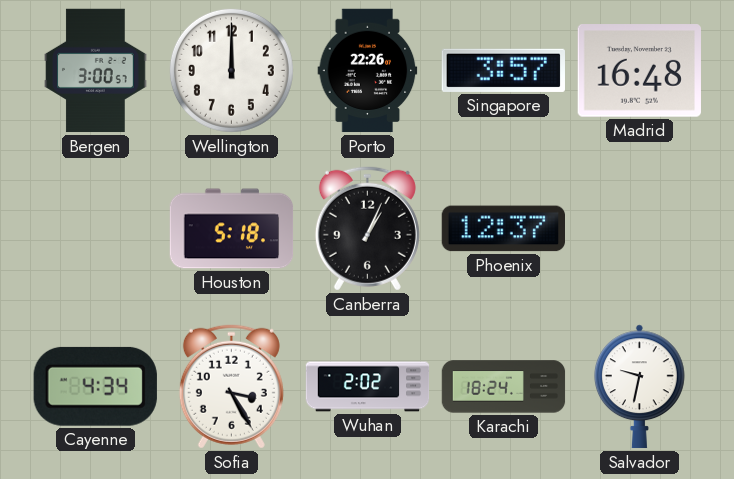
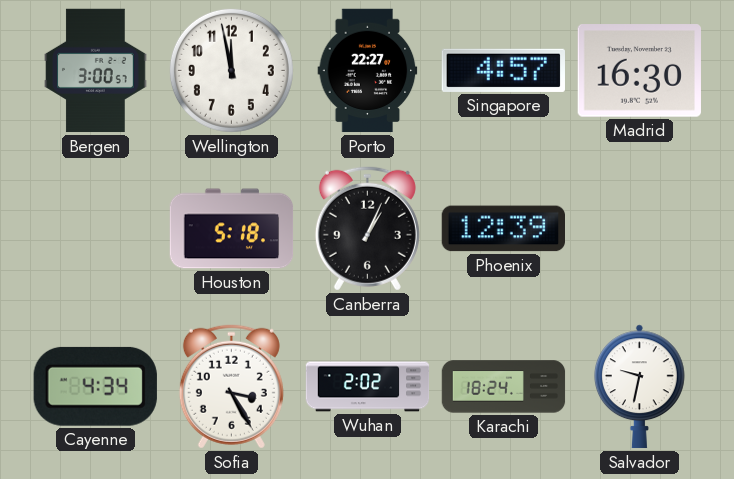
Wellington: 12:00 -> 11:58
Porto: 22:26 -> 22:27
Singapore: 3:57 -> 4:57
Madrid: 16:48 -> 16:30
Phoenix: 12:37 -> 12:39
